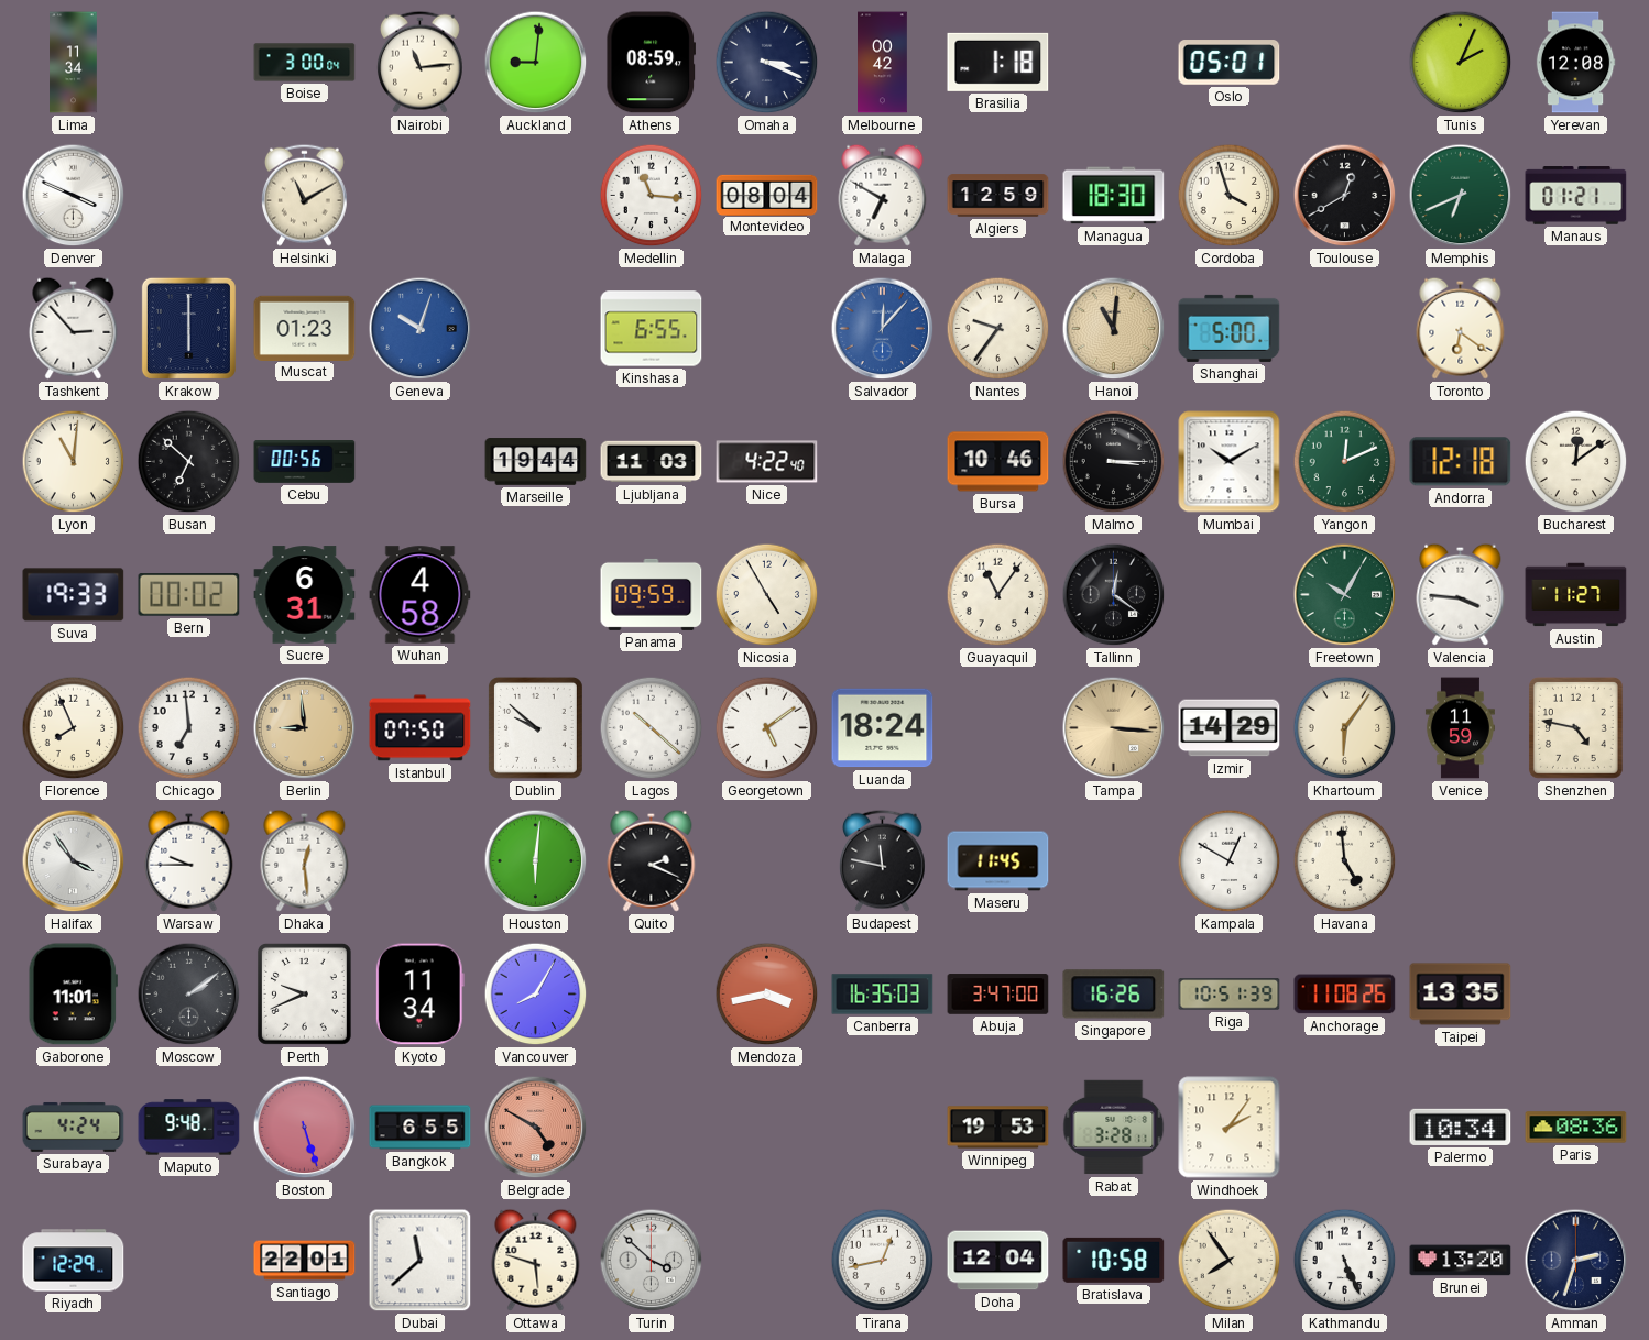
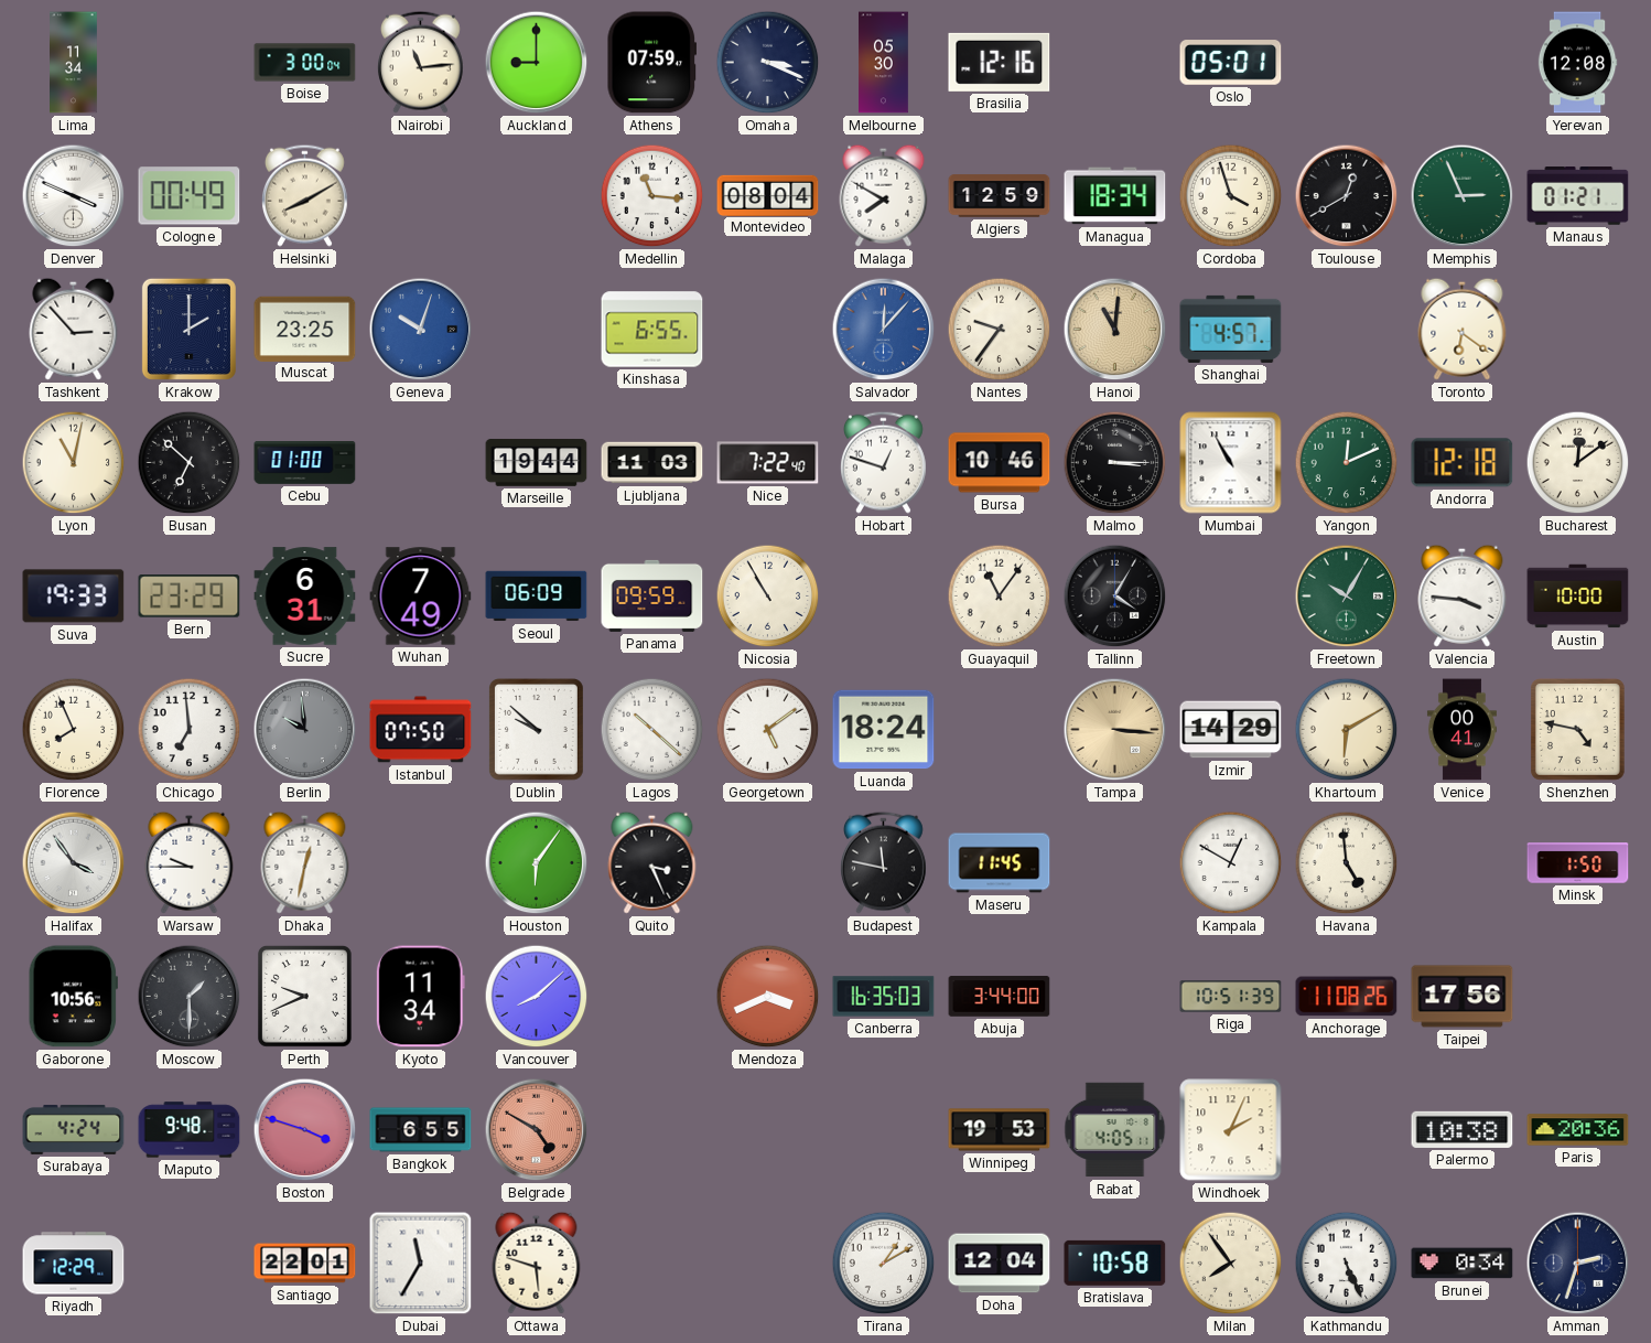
Auckland: 9:01 -> 9:00
Athens: 08:59 -> 07:59
Melbourne: 00:42 -> 05:30
Brasilia: 1:18 -> 12:16
Tunis: 2:04 -> none
Cologne: none -> 00:49
Helsinki: 11:10 -> 8:10
Malaga: 6:50 -> 7:50
Managua: 18:30 -> 18:34
Memphis: 6:41 -> 2:56
Krakow: 6:00 -> 2:00
Muscat: 01:23 -> 23:25
Shanghai: 5:00 -> 4:57
Lyon: 11:01 -> 11:02
Cebu: 00:56 -> 01:00
Nice: 4:22 -> 7:22
Hobart: none -> 12:48
Mumbai: 10:10 -> 10:55
Bern: 00:02 -> 23:29
Wuhan: 4:58 -> 7:49
Seoul: none -> 06:09
Nicosia: 4:55 -> 10:55
Tallinn: 12:21 -> 4:05
Austin: 11:27 -> 10:00
Berlin: 8:59 -> 9:59
Berlin dial: champagne -> grey
Khartoum: 6:06 -> 6:10
Venice: 11:59 -> 00:41
Dhaka: 12:29 -> 12:32
Houston: 6:01 -> 6:06
Quito: 2:19 -> 3:26
Minsk: none -> 1:50
Gaborone: 11:01 -> 10:56
Moscow: 2:09 -> 1:30
Vancouver: 8:05 -> 8:08
Mendoza: 3:43 -> 3:41
Abuja: 3:47 -> 3:44
Singapore: 16:26 -> none
Taipei: 13:35 -> 17:56
Boston: 5:27 -> 3:48
Rabat: 3:28 -> 4:05
Windhoek: 2:06 -> 2:04
Palermo: 10:34 -> 10:38
Paris: 08:36 -> 20:36
Dubai: 11:38 -> 11:35
Turin: 3:52 -> none
Tirana: 12:43 -> 1:10
Brunei: 13:20 -> 0:34
